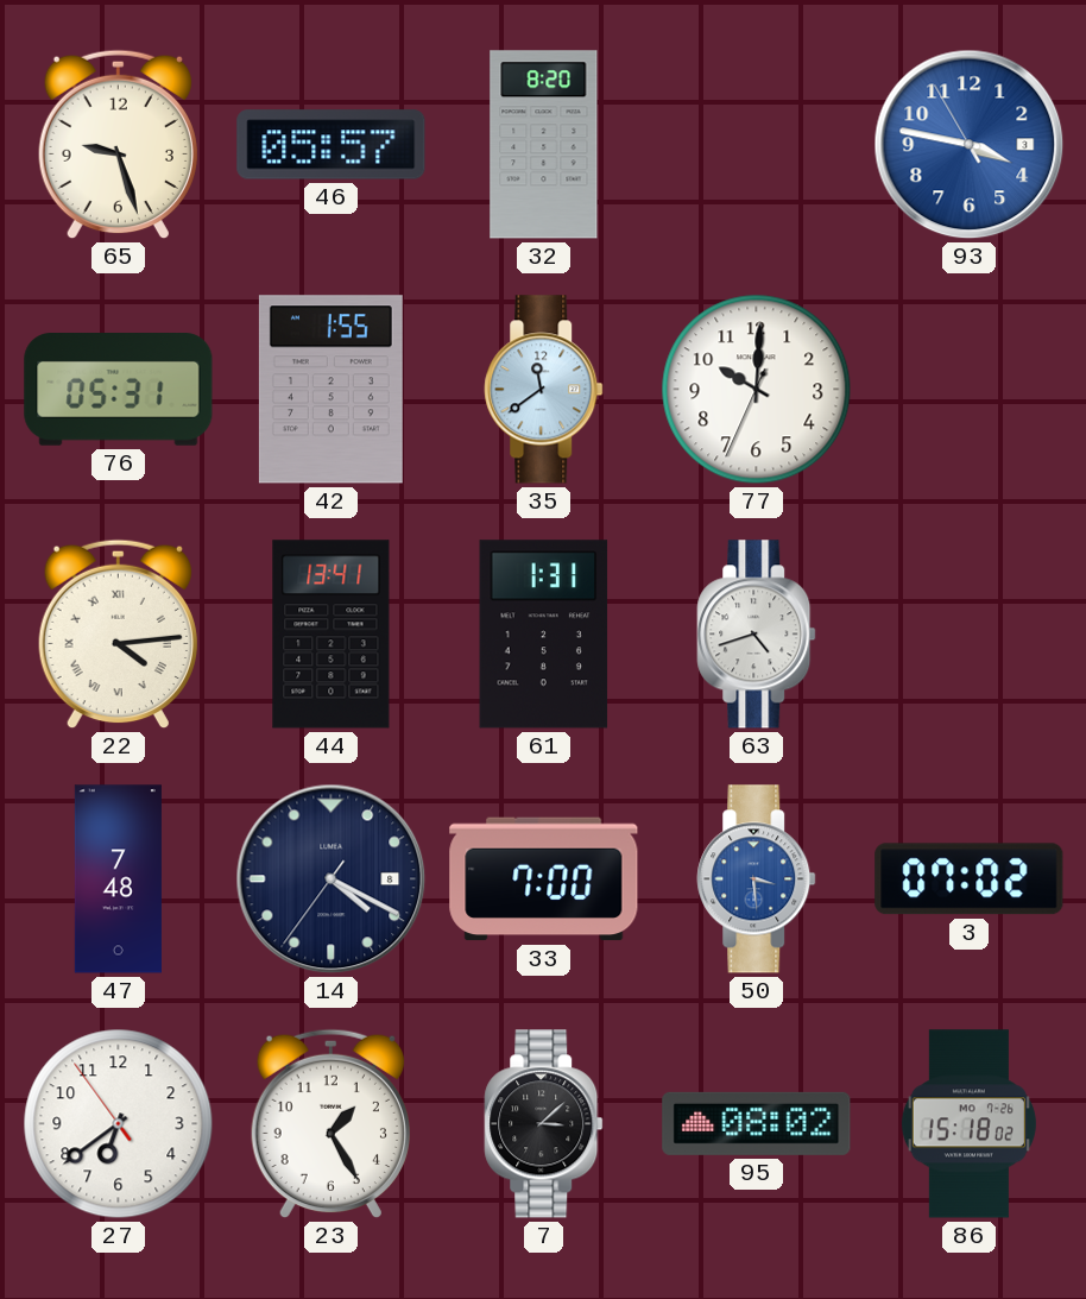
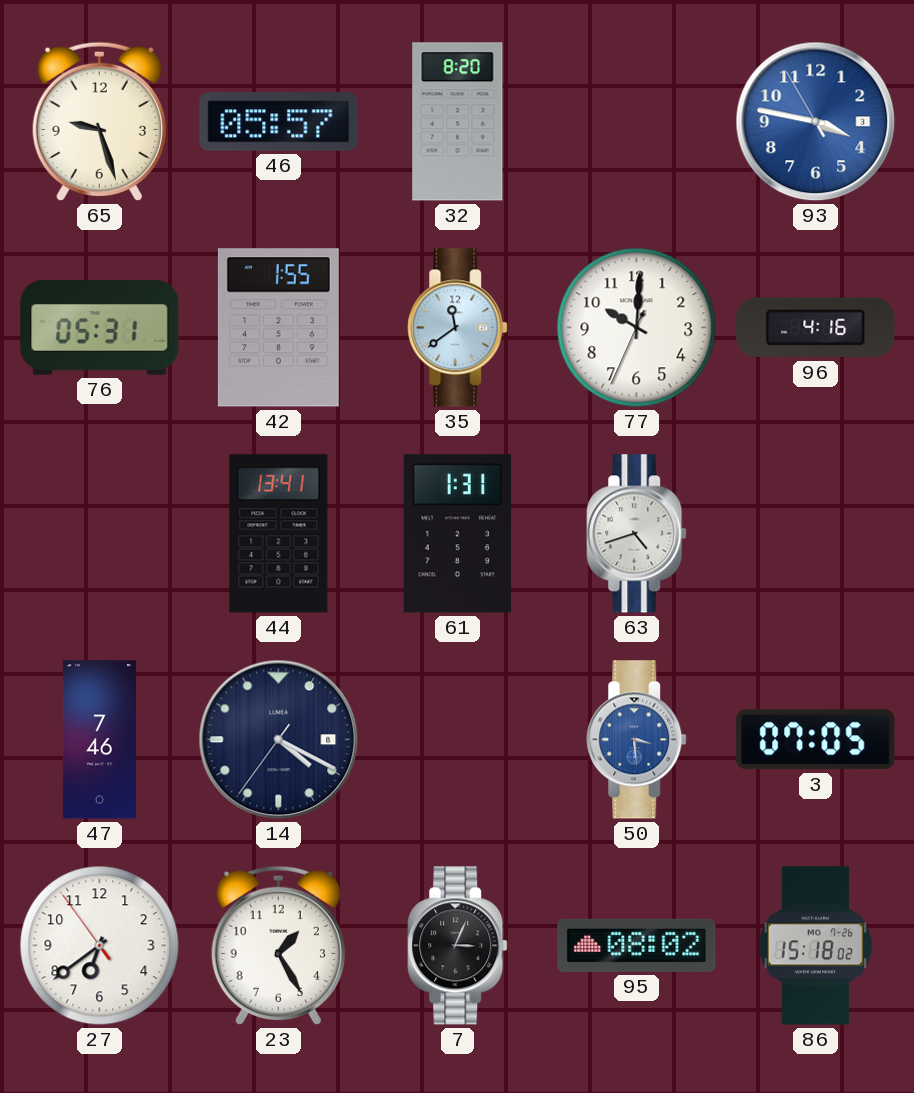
96: none -> 4:16
22: 4:14 -> none
47: 7:48 -> 7:46
33: 7:00 -> none
3: 07:02 -> 07:05
7: 3:08 -> 3:04
